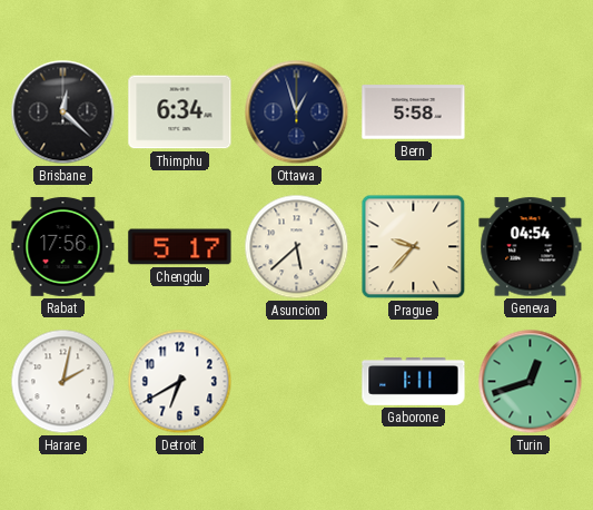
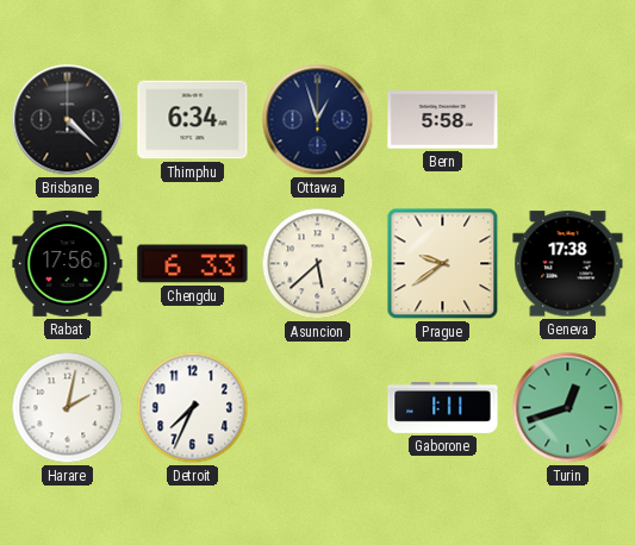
Brisbane: 12:22 -> 4:22
Chengdu: 5:17 -> 6:33
Prague: 9:37 -> 9:39
Geneva: 04:54 -> 17:38
Detroit: 6:40 -> 7:34
